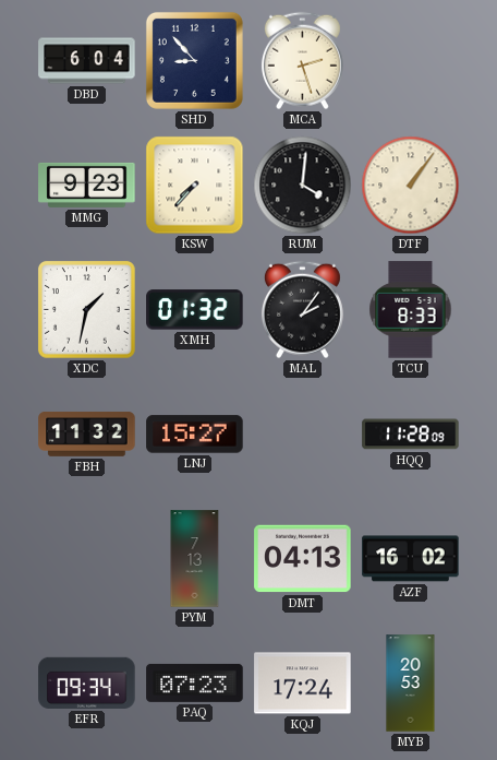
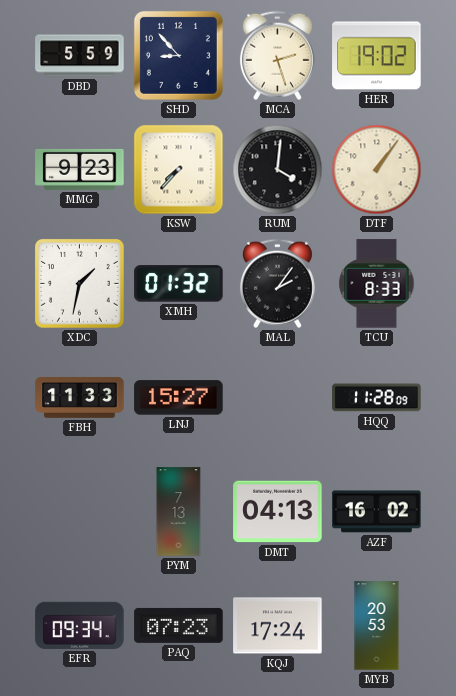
DBD: 6:04 -> 5:59
HER: none -> 19:02
FBH: 11:32 -> 11:33
